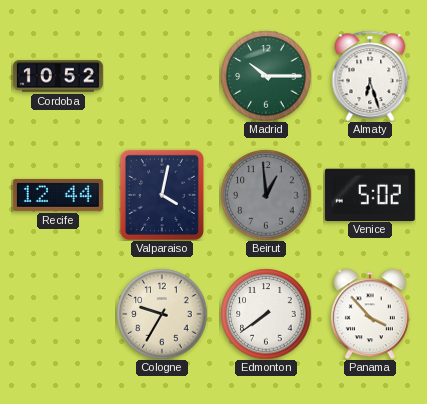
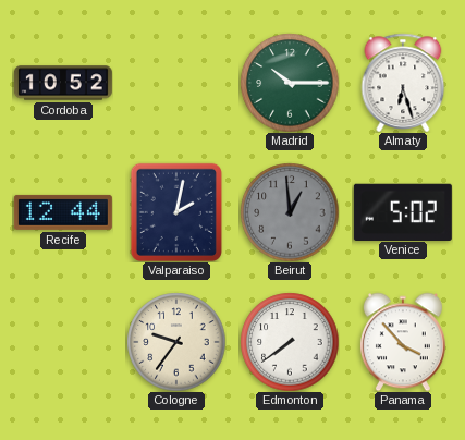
Valparaiso: 4:02 -> 2:02
Cologne: 9:35 -> 9:36
